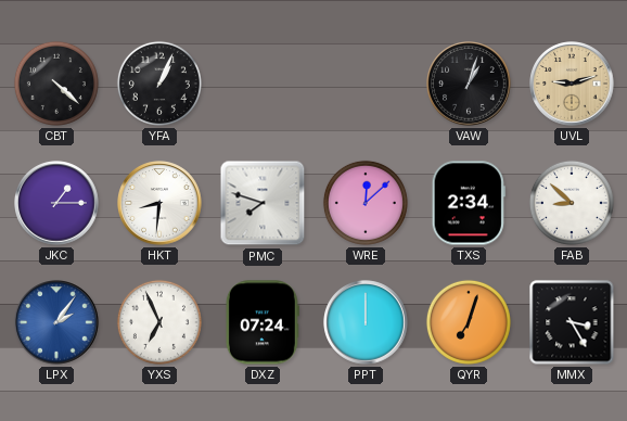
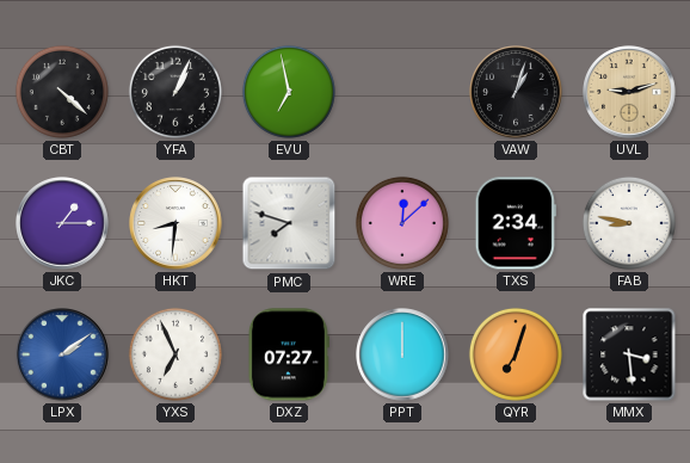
EVU: none -> 6:58
FAB: 8:52 -> 8:47
LPX: 2:06 -> 2:09
DXZ: 07:24 -> 07:27
MMX: 3:25 -> 3:29
